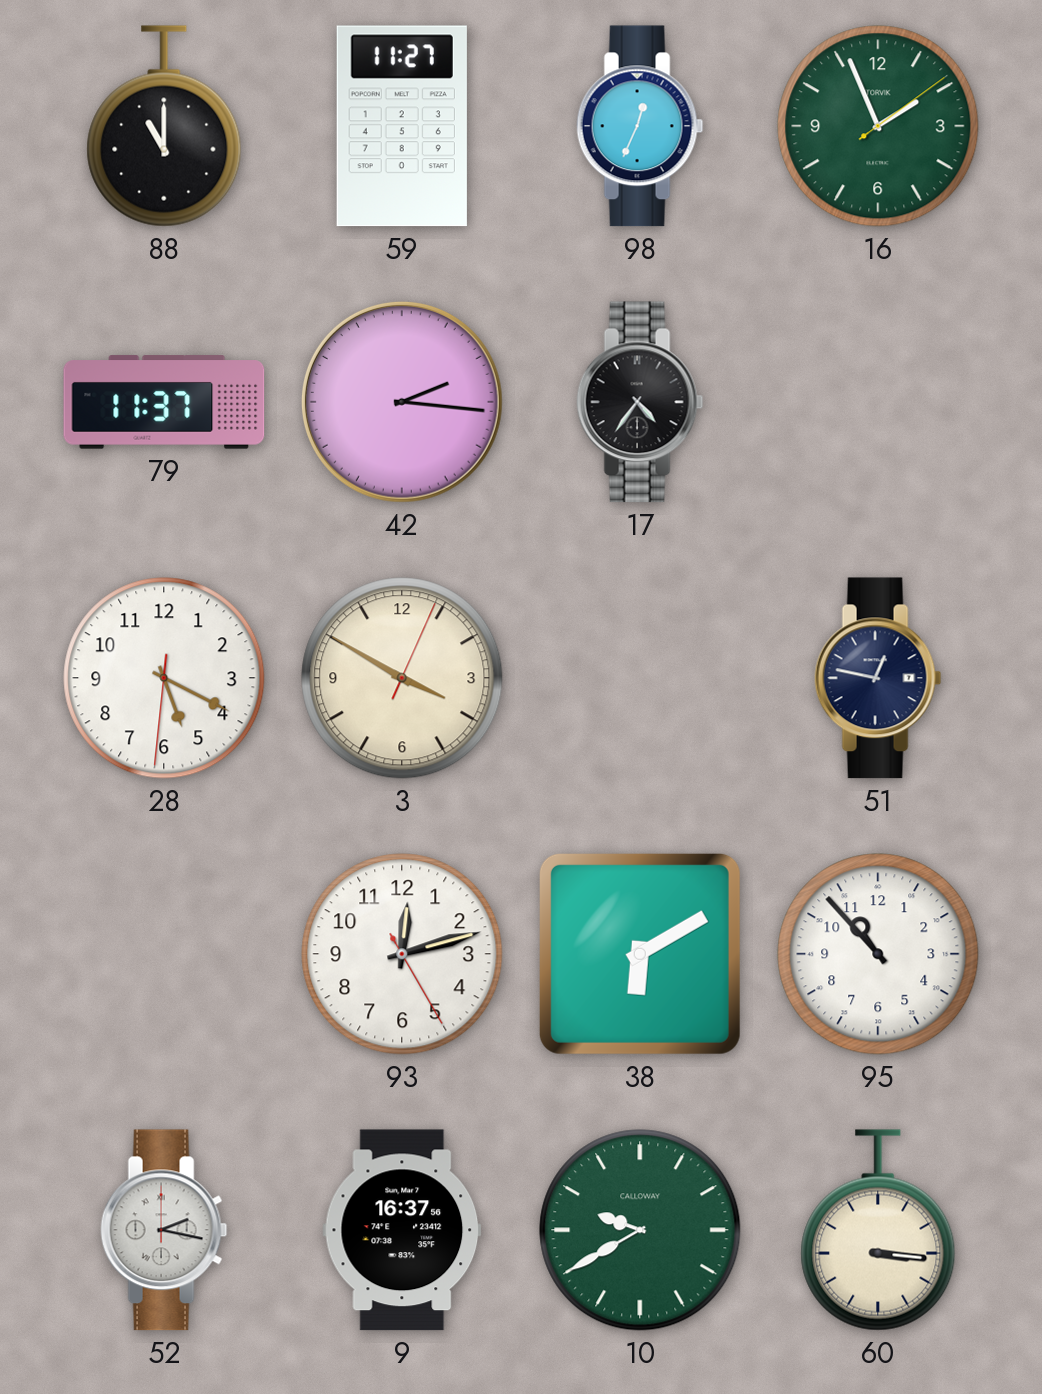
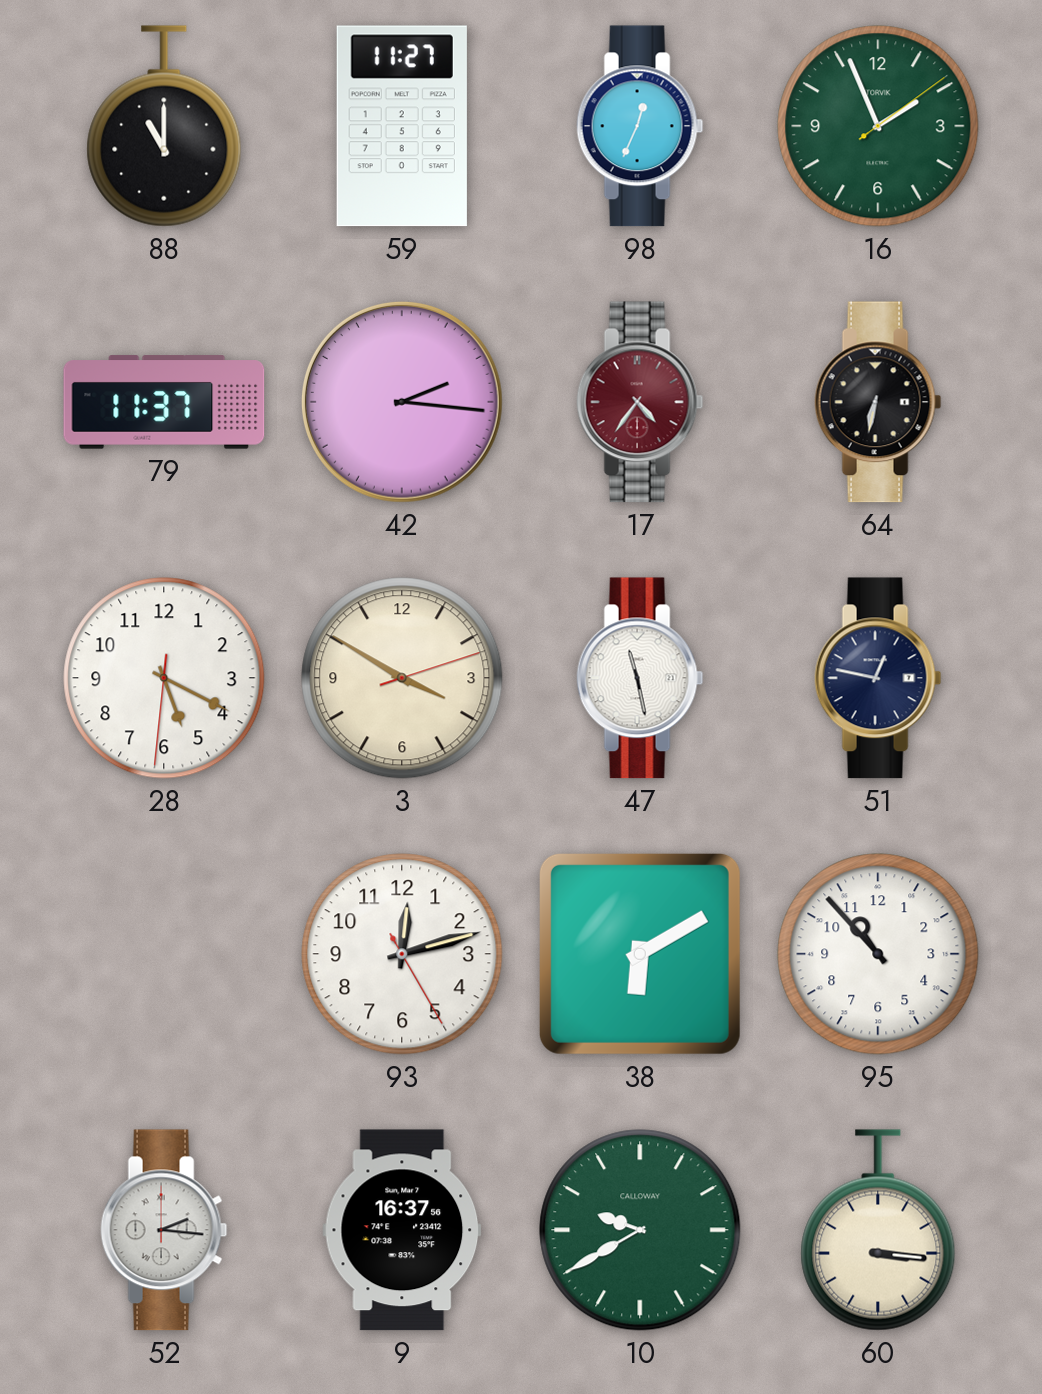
17 dial: black -> burgundy
64: none -> 6:32
3: 3:50:04 -> 3:50:12
47: none -> 11:28
52: 2:17 -> 2:16
